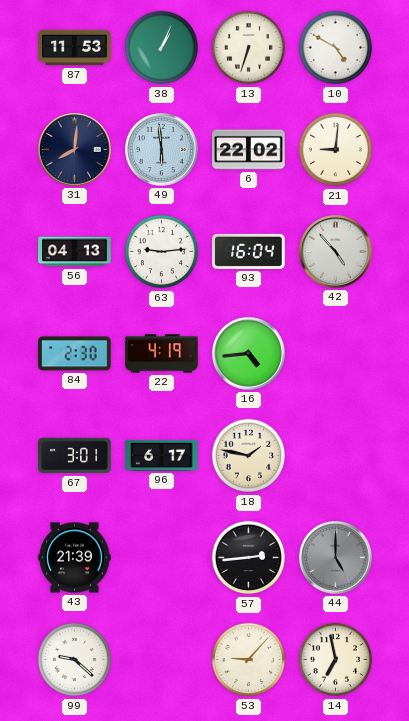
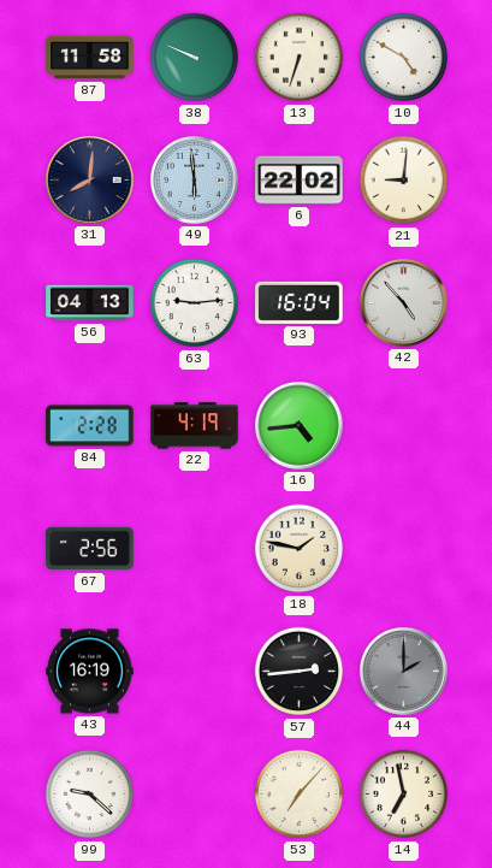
87: 11:53 -> 11:58
38: 1:04 -> 9:49
84: 2:30 -> 2:28
67: 3:01 -> 2:56
96: 6:17 -> none
43: 21:39 -> 16:19
44: 5:00 -> 2:00
53: 9:07 -> 7:07
